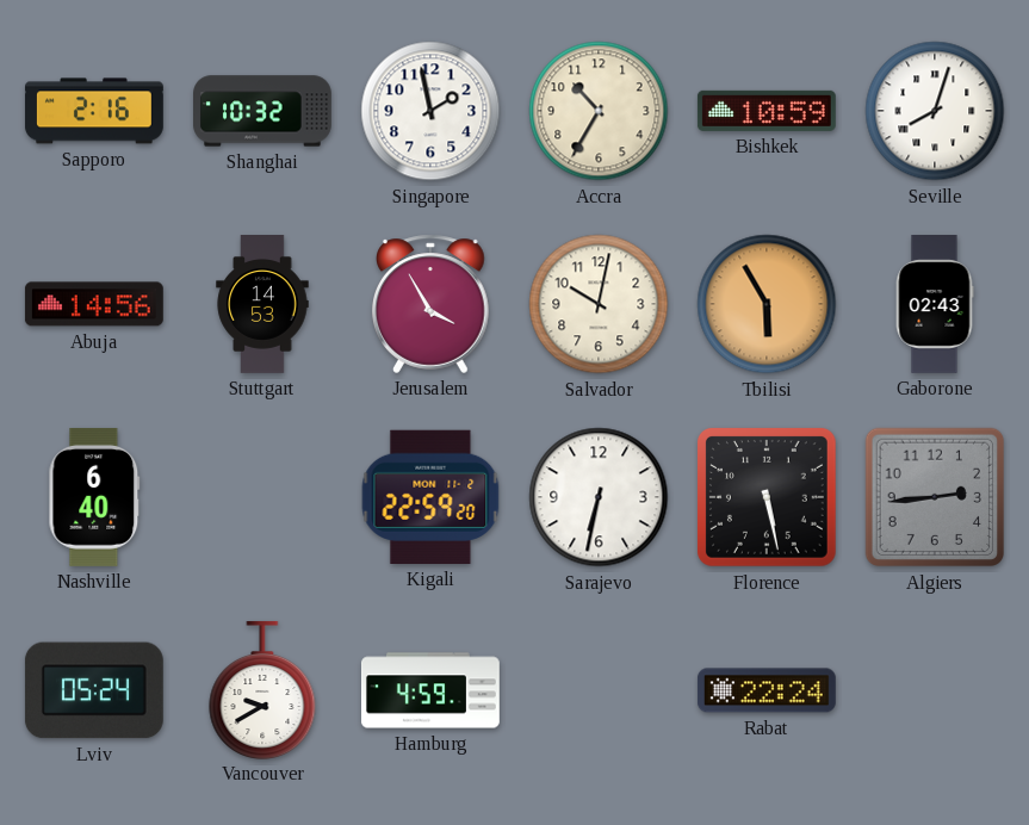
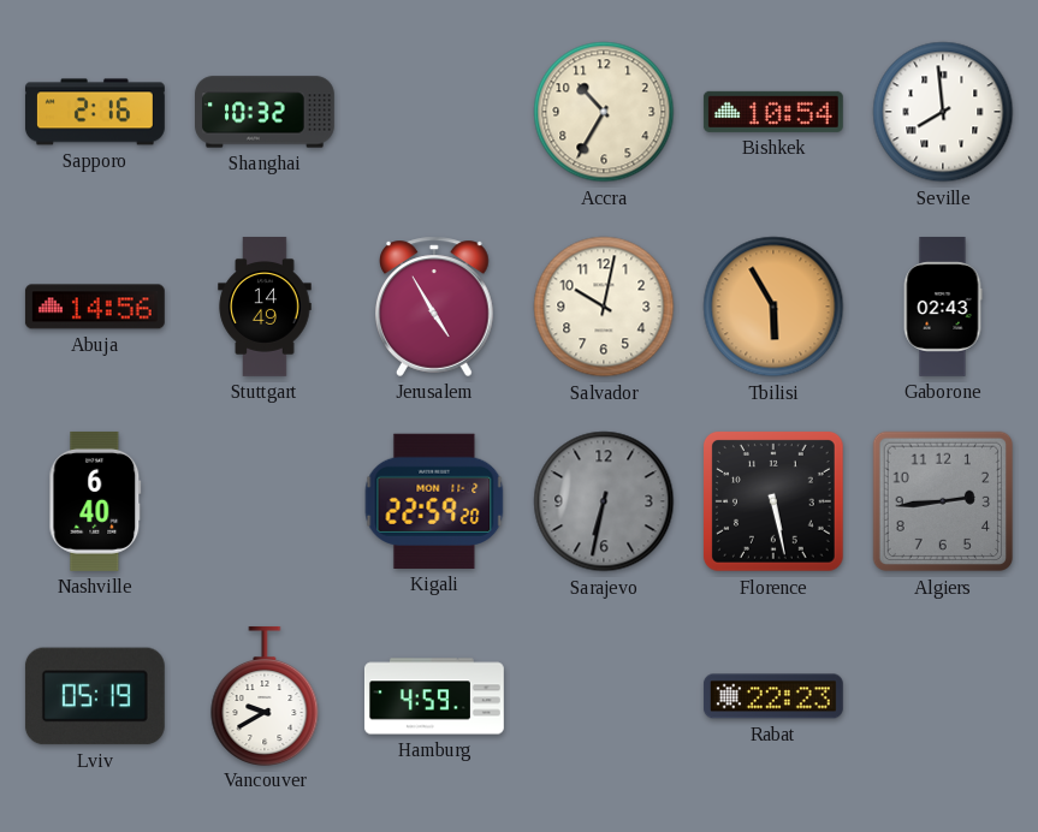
Singapore: 1:58 -> none
Bishkek: 10:59 -> 10:54
Seville: 8:03 -> 7:59
Stuttgart: 14:53 -> 14:49
Jerusalem: 3:55 -> 4:55
Sarajevo dial: white -> grey
Lviv: 05:24 -> 05:19
Rabat: 22:24 -> 22:23
